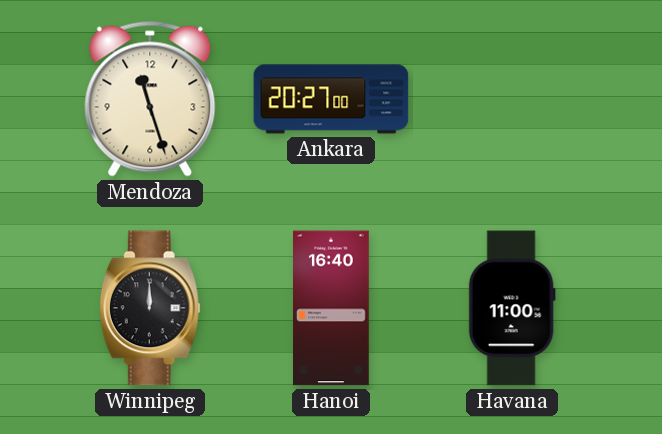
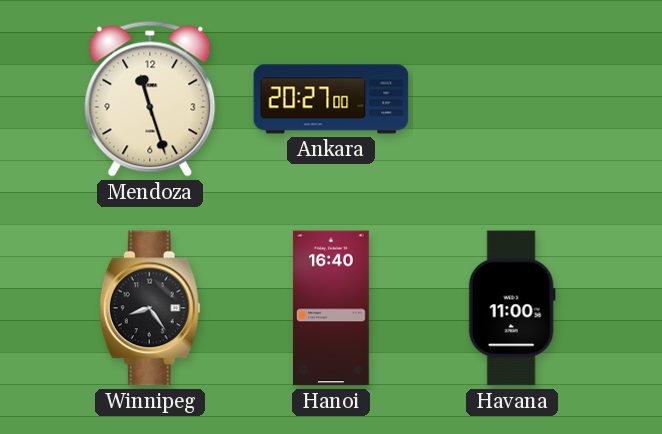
Winnipeg: 12:00 -> 8:24
